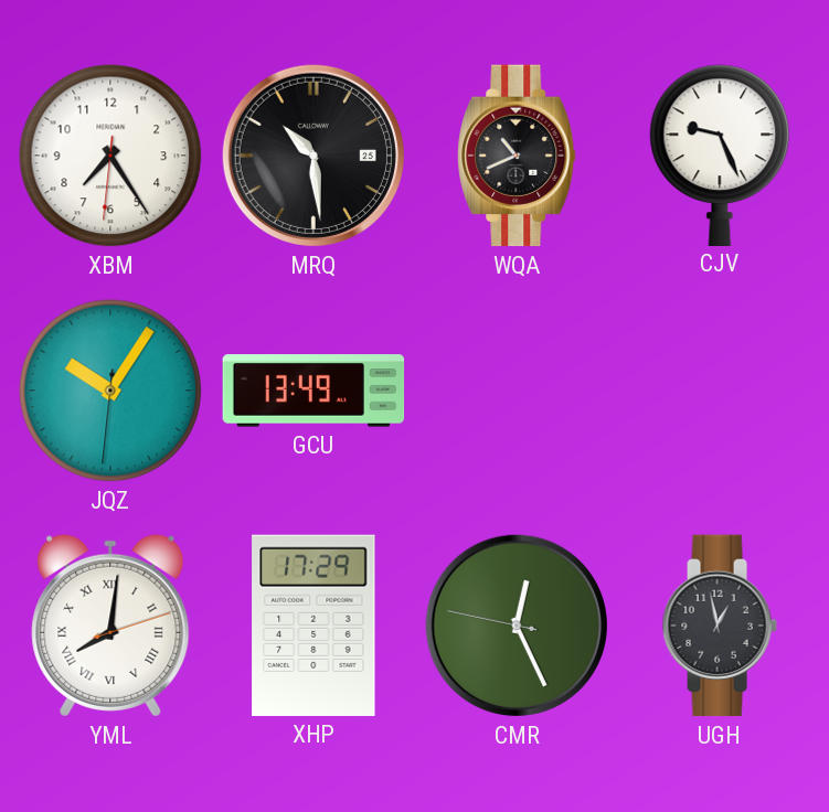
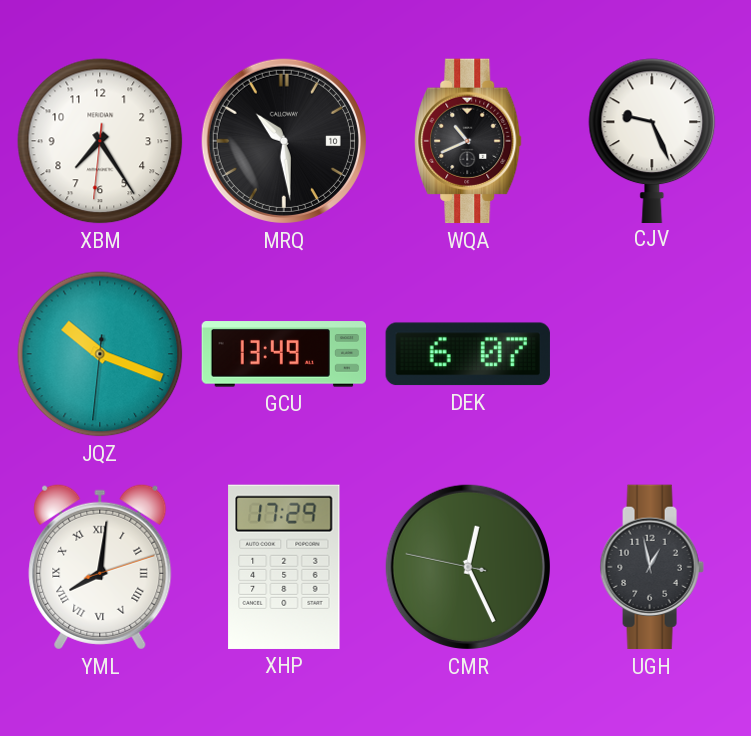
MRQ date: 25 -> 10
JQZ: 10:05 -> 10:18
DEK: none -> 6:07
